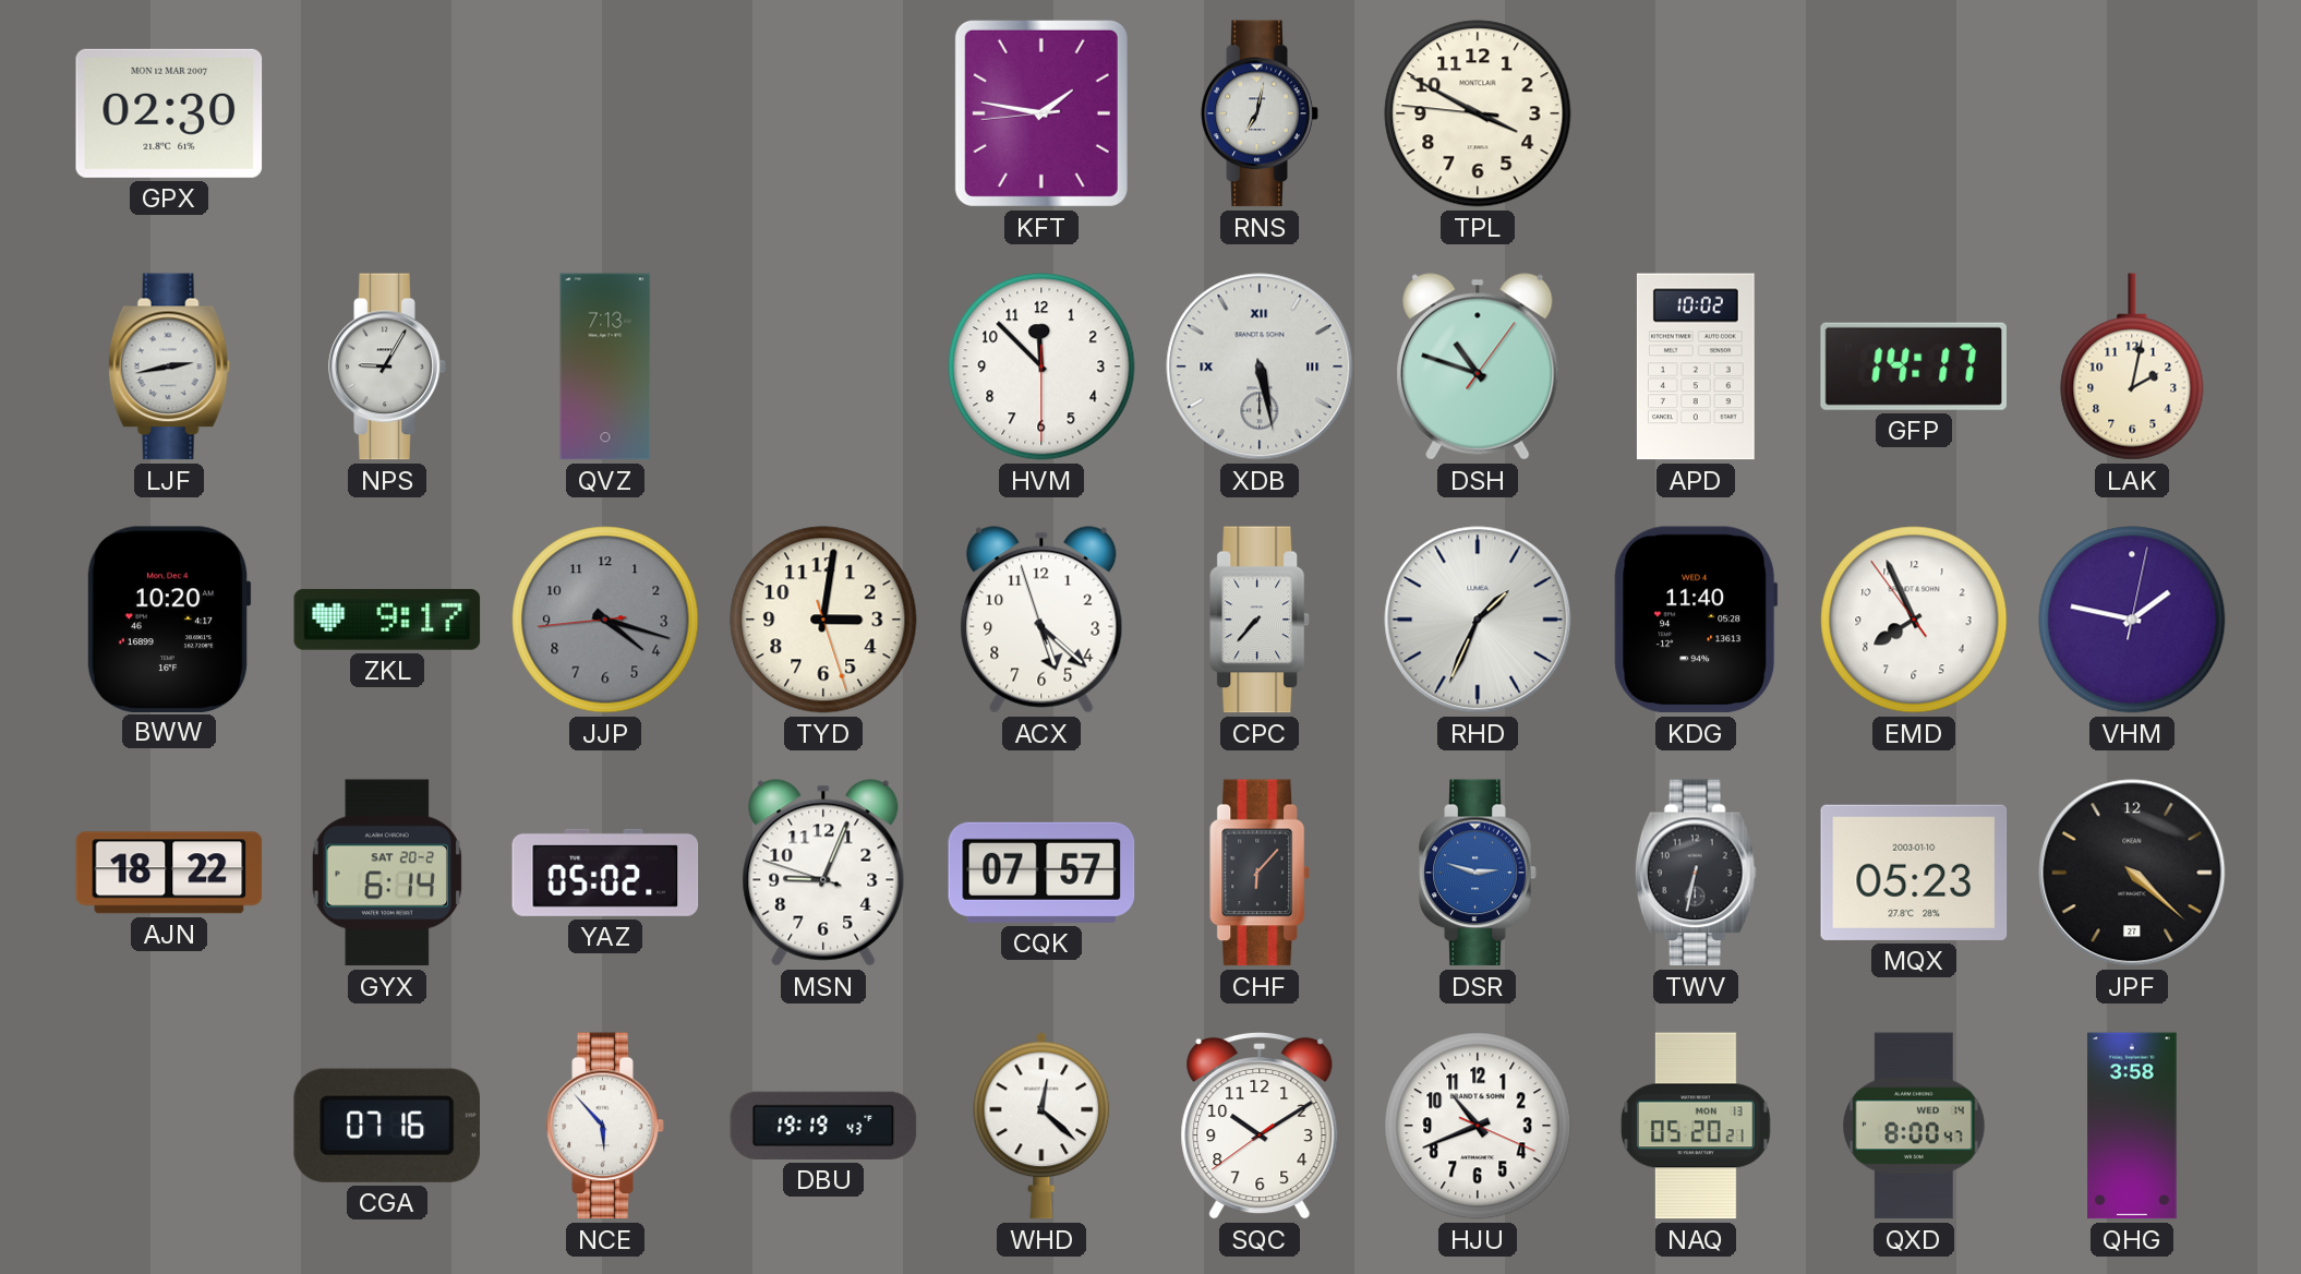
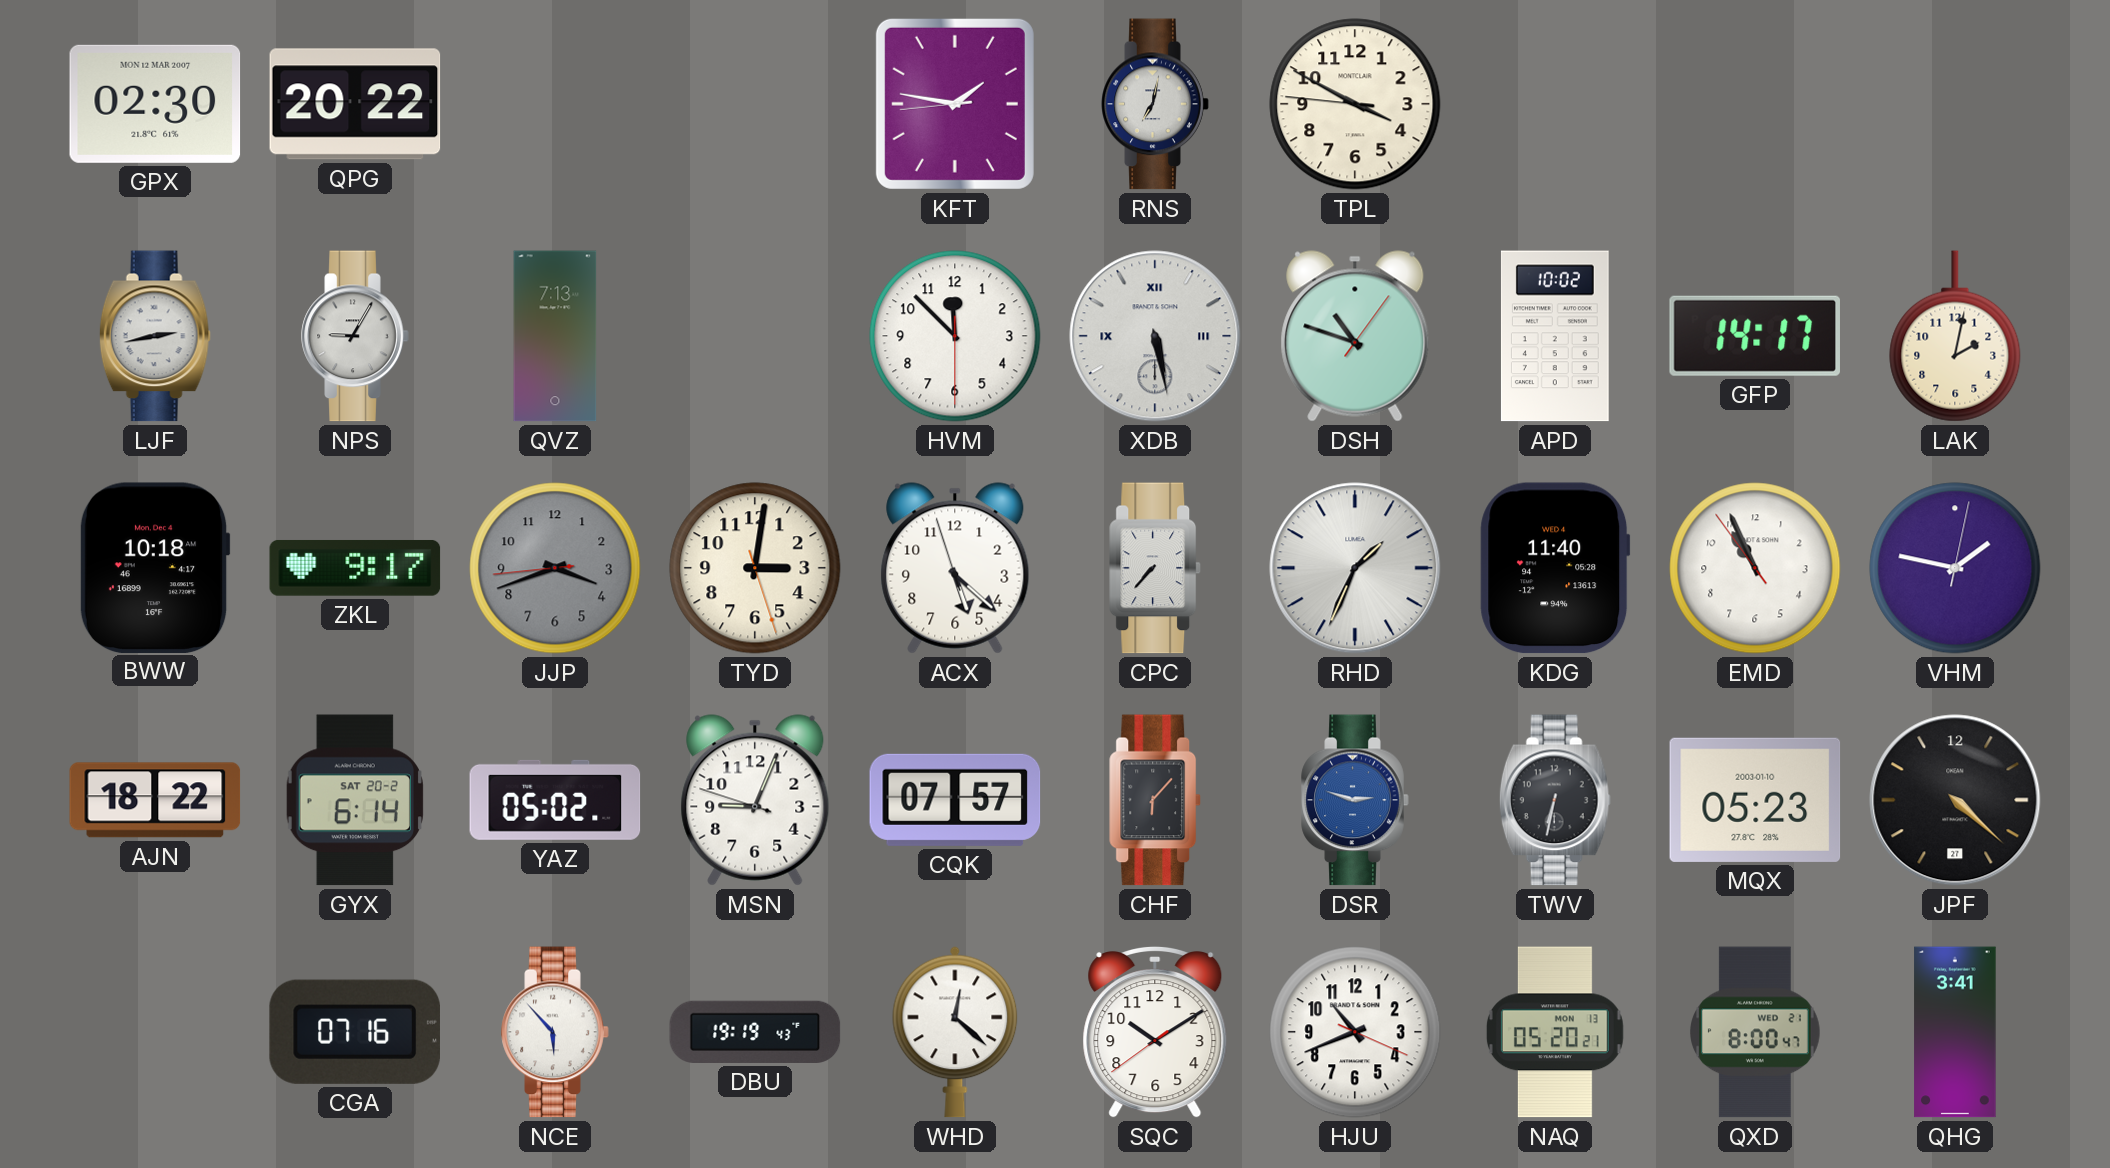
QPG: none -> 20:22
BWW: 10:20 -> 10:18
JJP: 4:17 -> 3:41
EMD: 7:55 -> 10:55
QXD date: WED 14 -> WED 21
QHG: 3:58 -> 3:41
